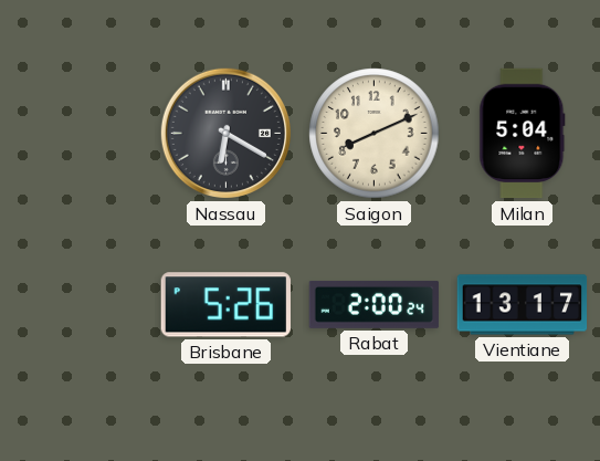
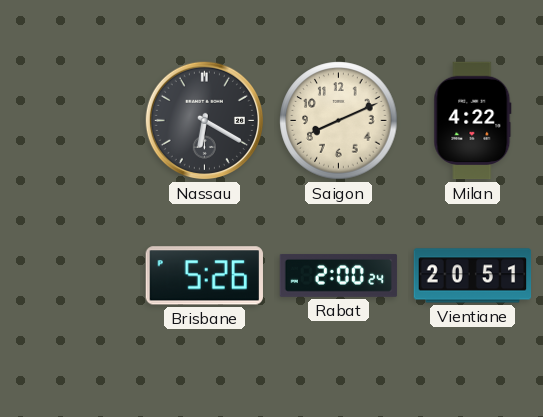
Milan: 5:04 -> 4:22
Vientiane: 13:17 -> 20:51
